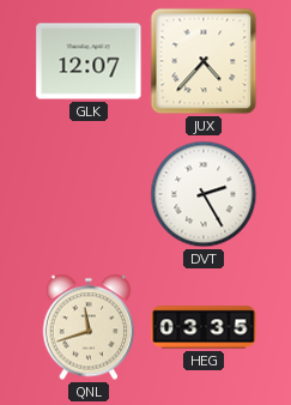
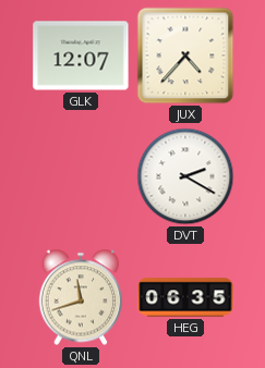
DVT: 2:25 -> 2:20
HEG: 03:35 -> 06:35
